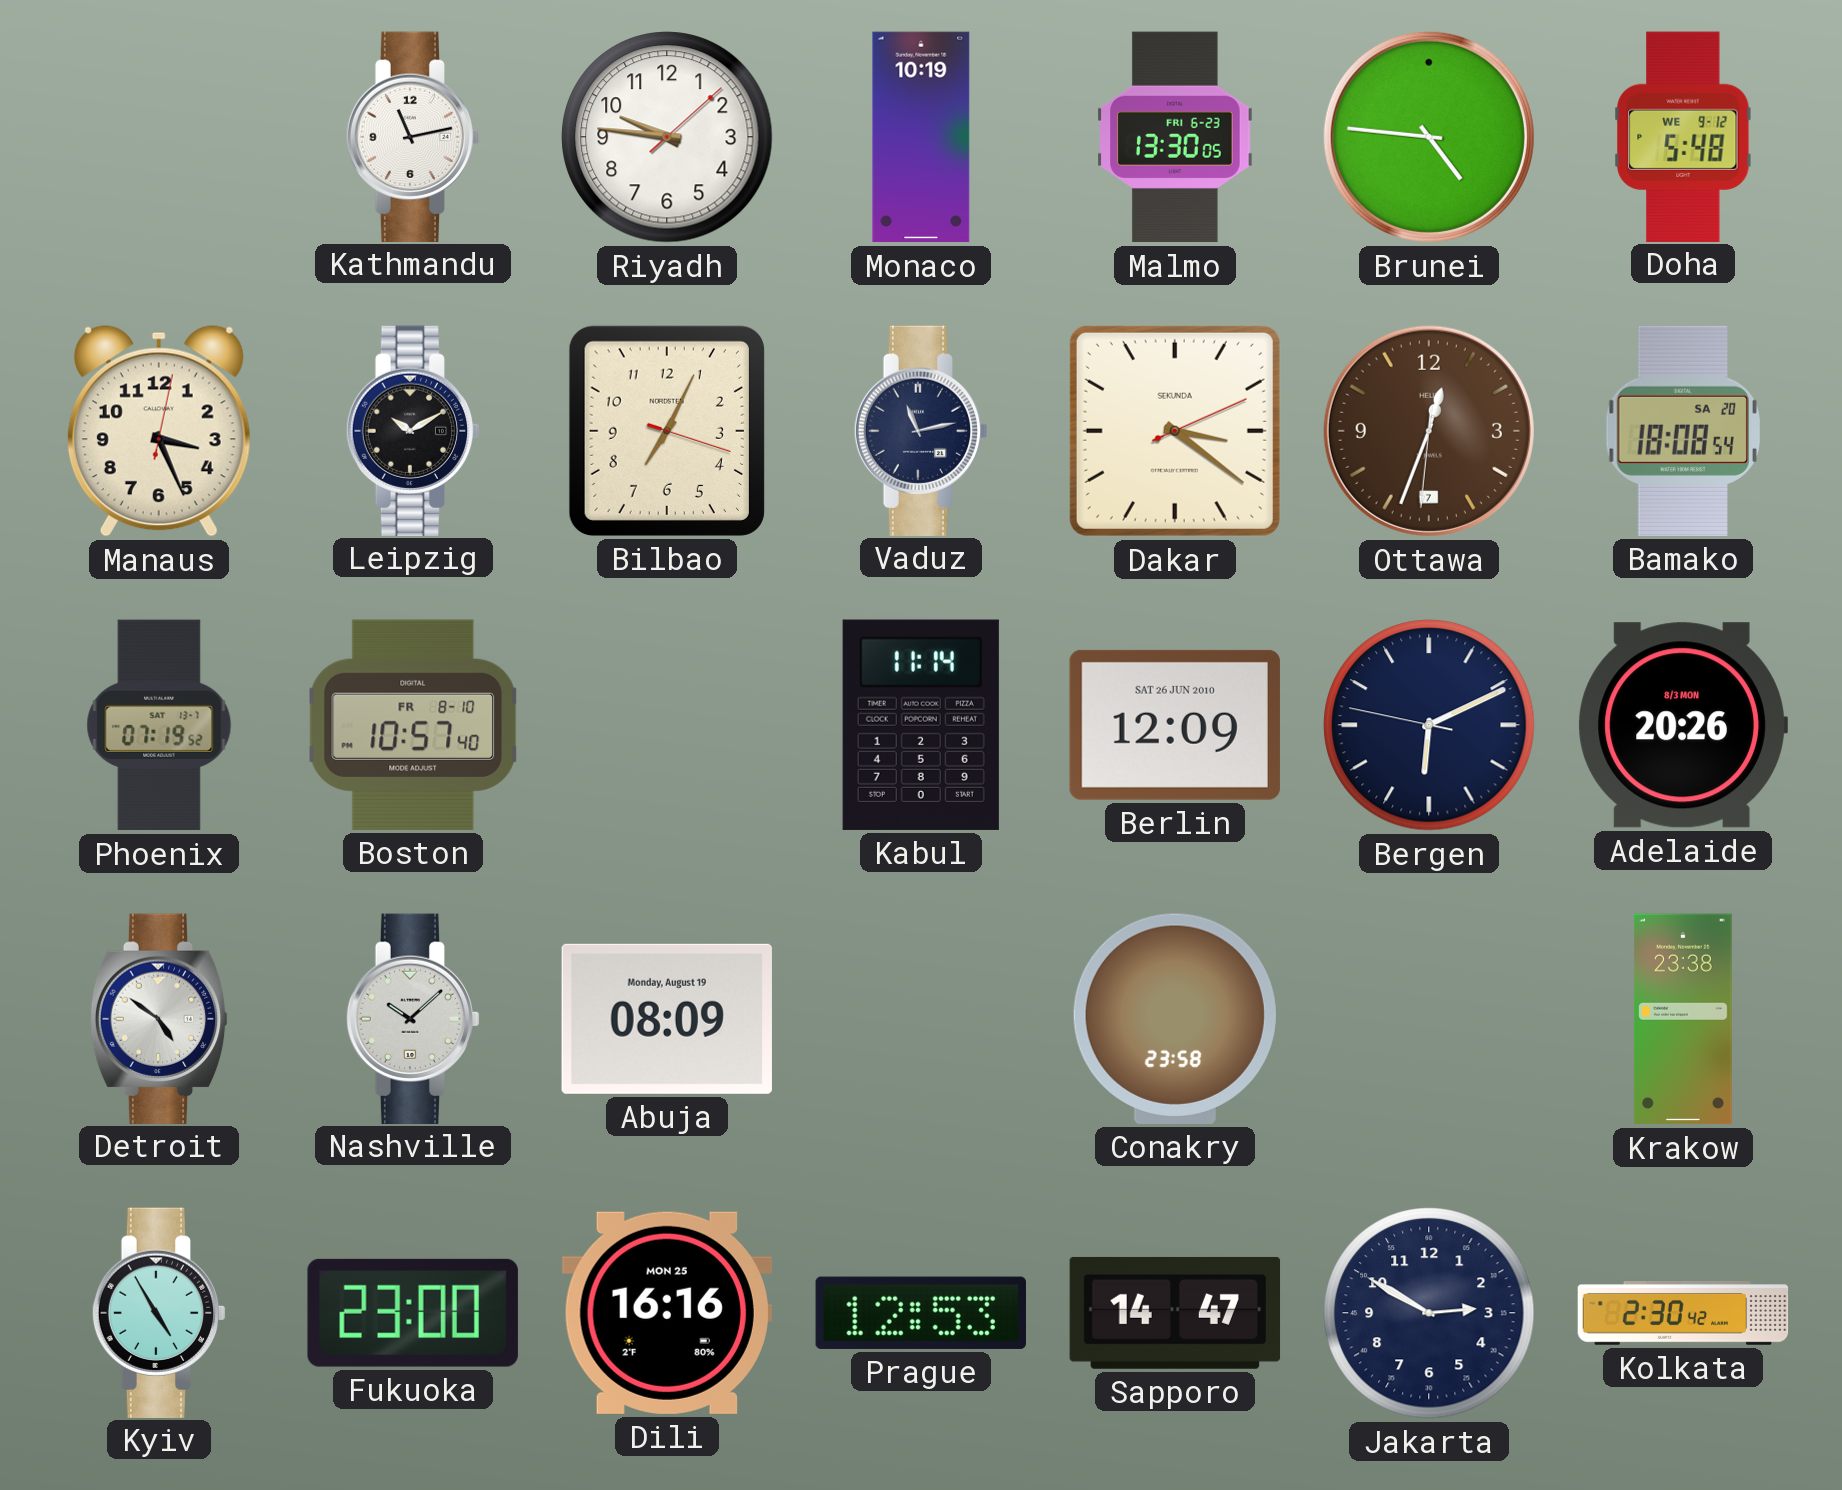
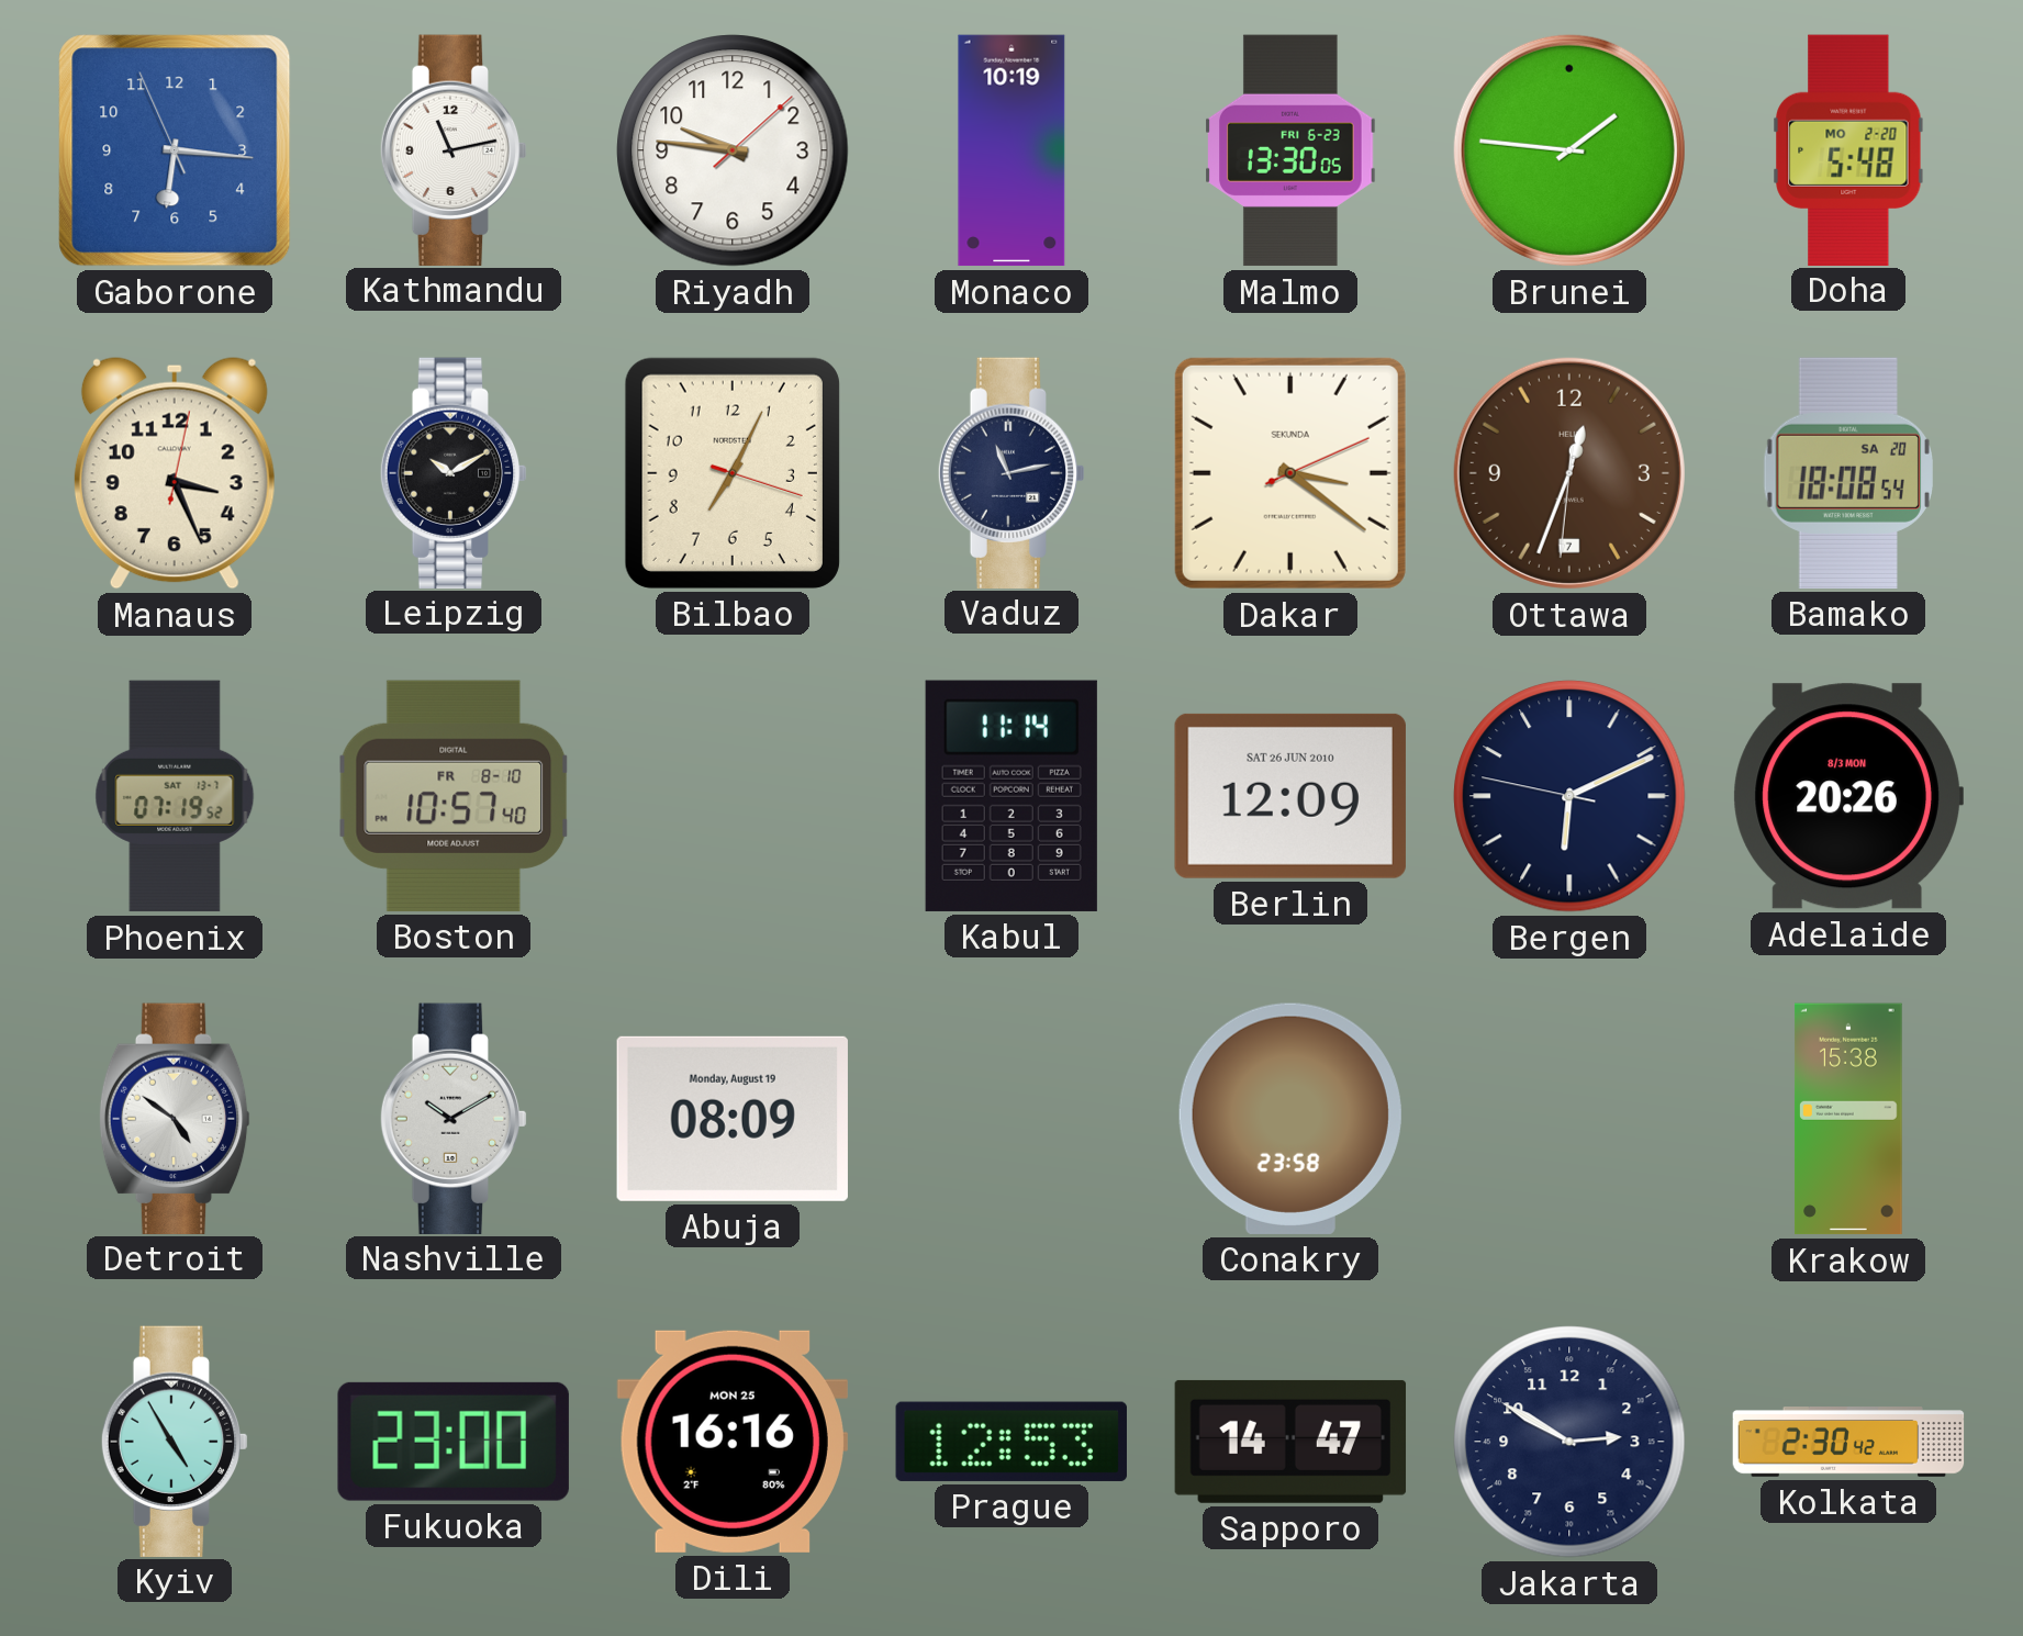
Gaborone: none -> 6:15
Brunei: 4:46 -> 1:46
Doha date: WE 9-12 -> MO 2-20
Nashville: 10:08 -> 10:10
Krakow: 23:38 -> 15:38
